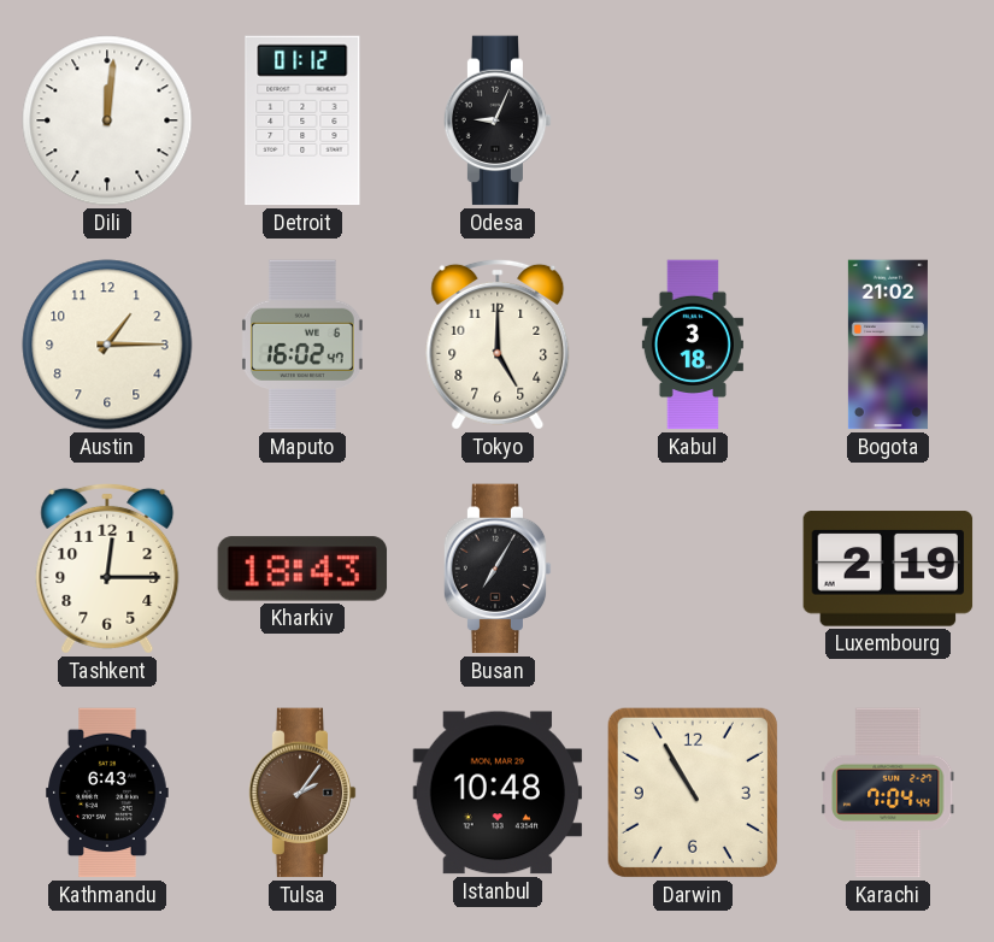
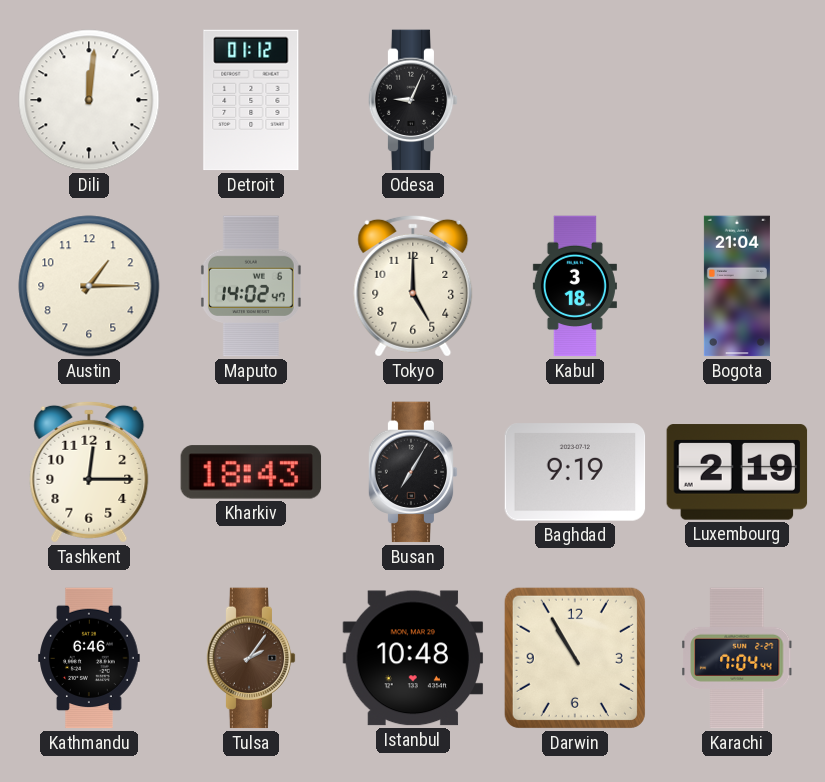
Maputo: 16:02 -> 14:02
Bogota: 21:02 -> 21:04
Baghdad: none -> 9:19
Kathmandu: 6:43 -> 6:46
